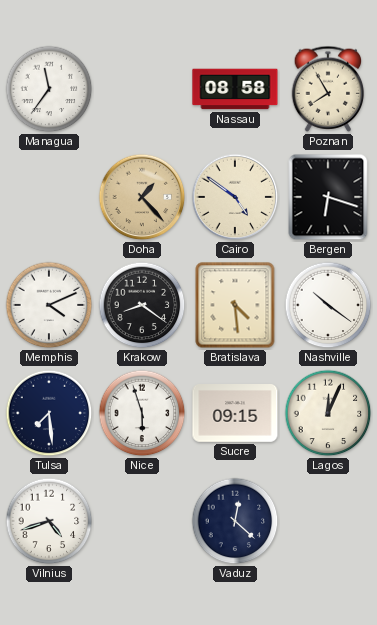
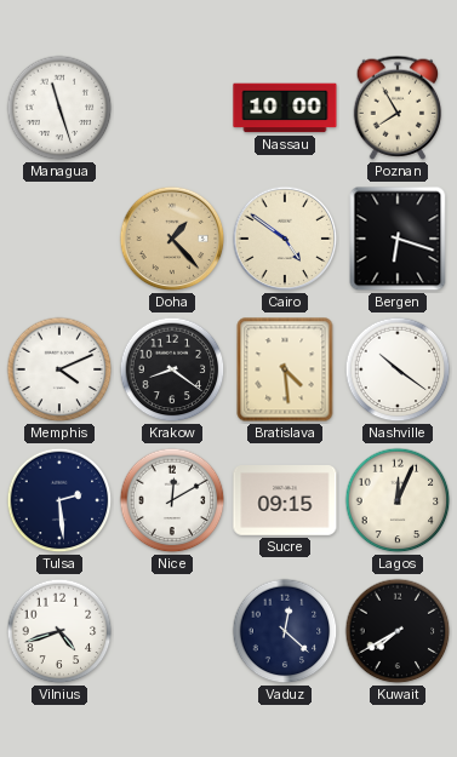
Managua: 11:36 -> 11:27
Nassau: 08:58 -> 10:00
Tulsa: 7:29 -> 2:29
Nice: 5:57 -> 12:10
Kuwait: none -> 7:40
